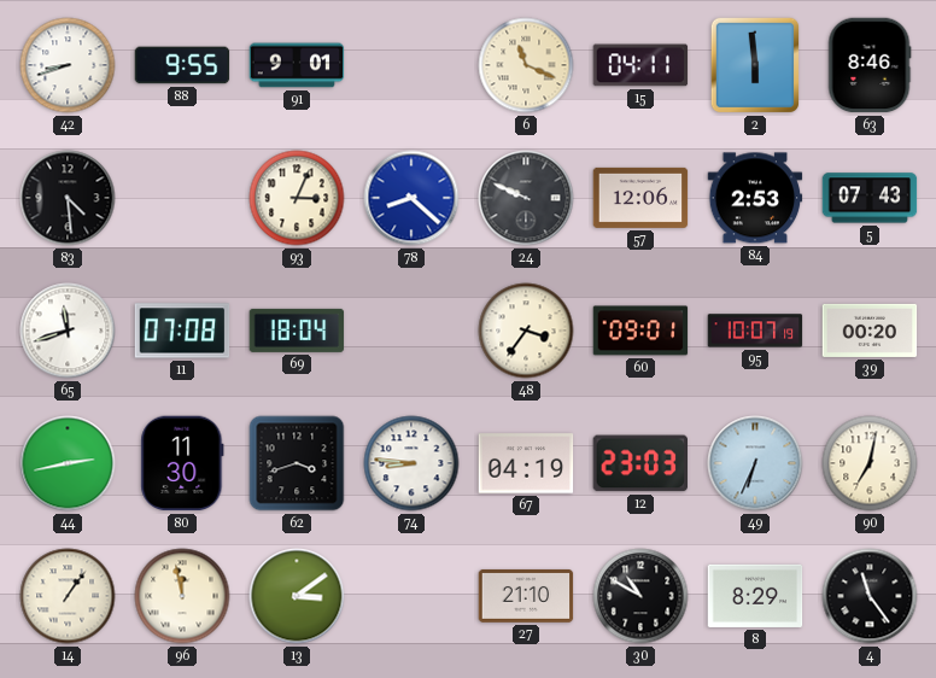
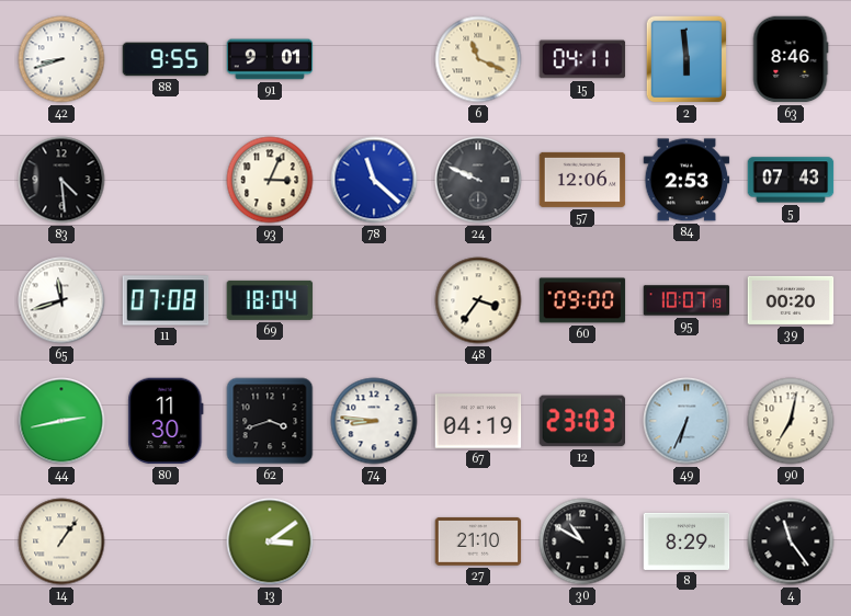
78: 8:22 -> 11:22
60: 09:01 -> 09:00
96: 11:58 -> none
